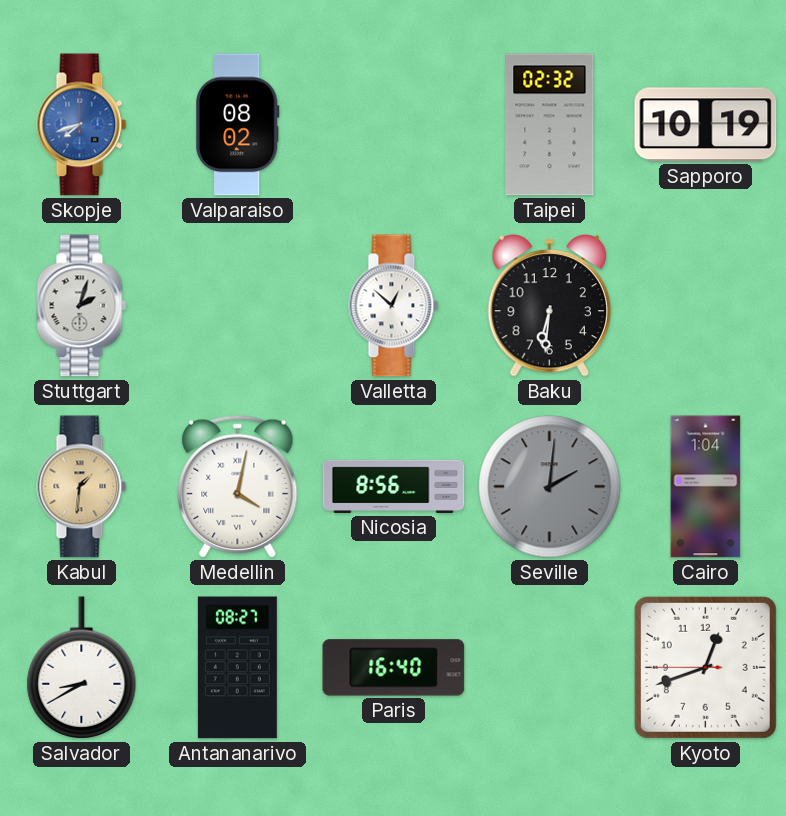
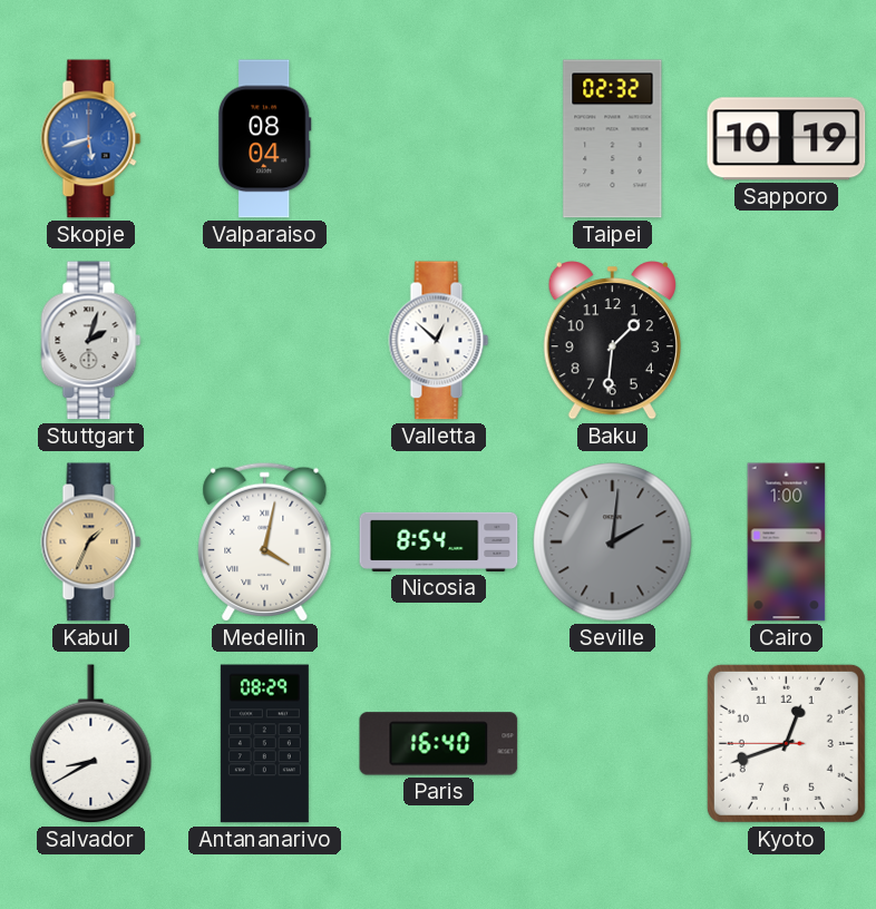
Skopje: 7:42 -> 5:42
Valparaiso: 08:02 -> 08:04
Baku: 6:31 -> 1:31
Kabul: 1:31 -> 1:34
Nicosia: 8:56 -> 8:54
Cairo: 1:04 -> 1:00
Antananarivo: 08:27 -> 08:29
